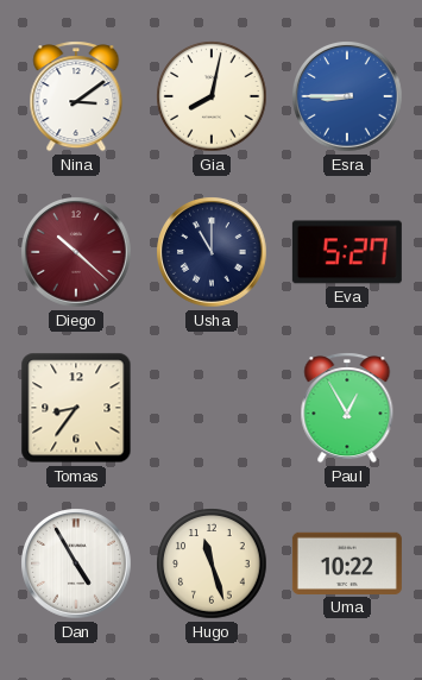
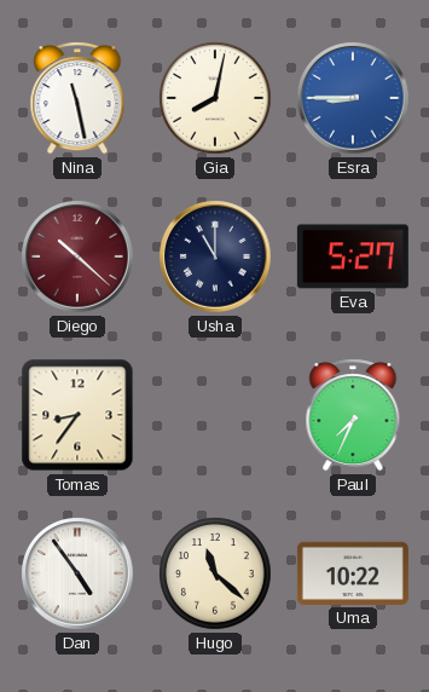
Nina: 3:09 -> 11:28
Paul: 12:55 -> 7:34
Dan: 4:55 -> 4:54
Hugo: 11:27 -> 11:22
